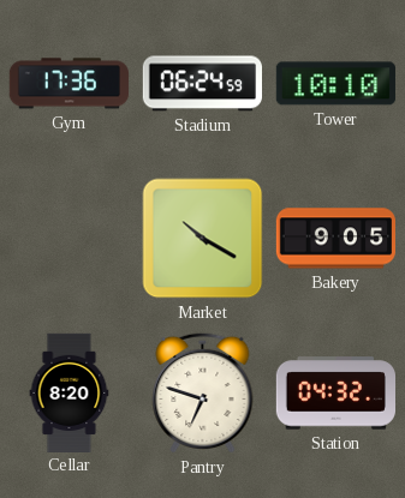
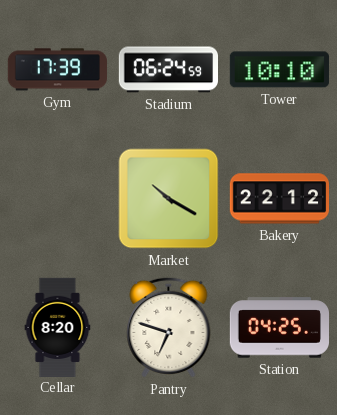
Gym: 17:36 -> 17:39
Bakery: 9:05 -> 22:12
Station: 04:32 -> 04:25
